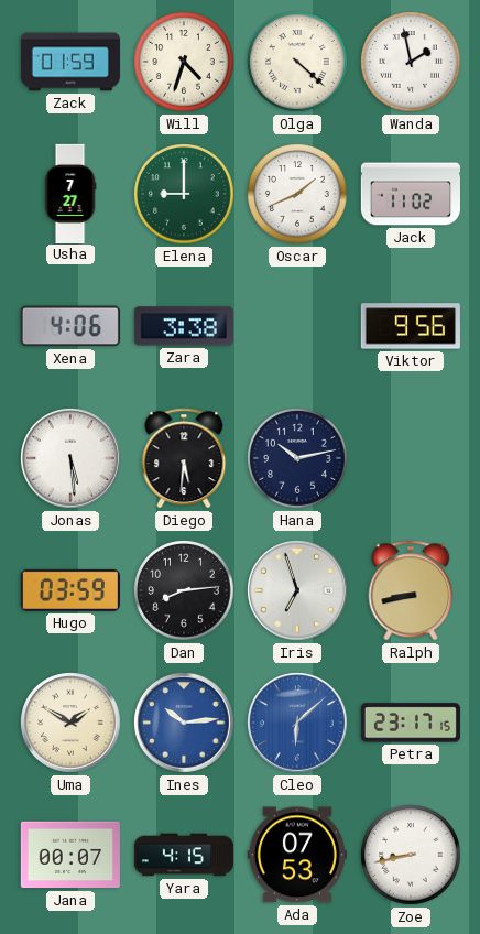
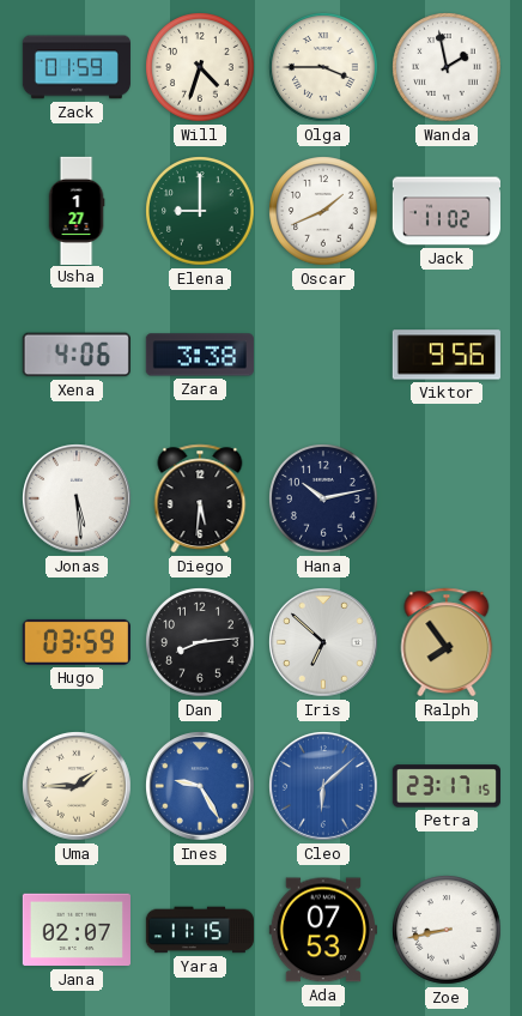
Olga: 4:22 -> 3:45
Usha: 7:27 -> 1:27
Iris: 6:57 -> 6:52
Ralph: 8:43 -> 7:54
Uma: 1:50 -> 1:45
Ines: 10:14 -> 9:25
Jana: 00:07 -> 02:07
Yara: 4:15 -> 11:15
